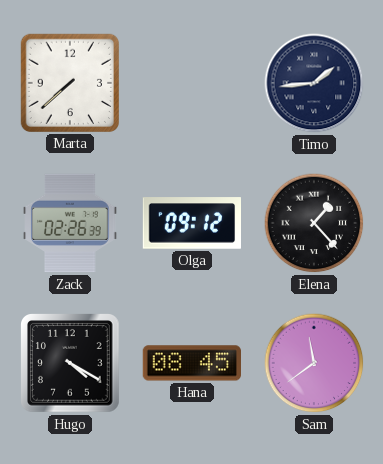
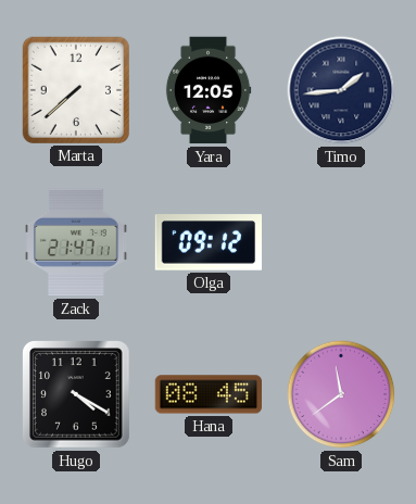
Yara: none -> 12:05
Zack: 02:26 -> 21:47
Elena: 1:23 -> none
